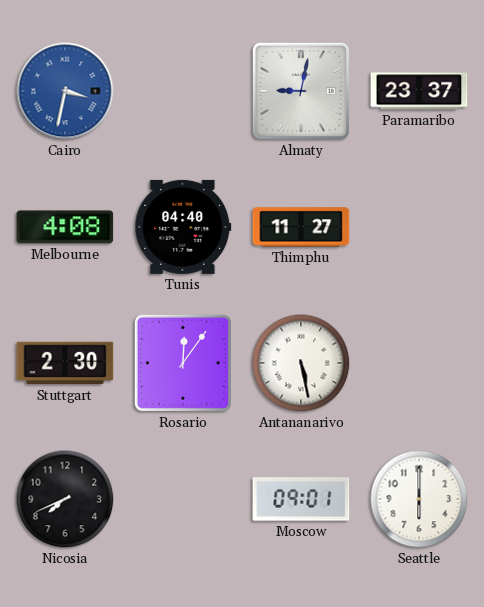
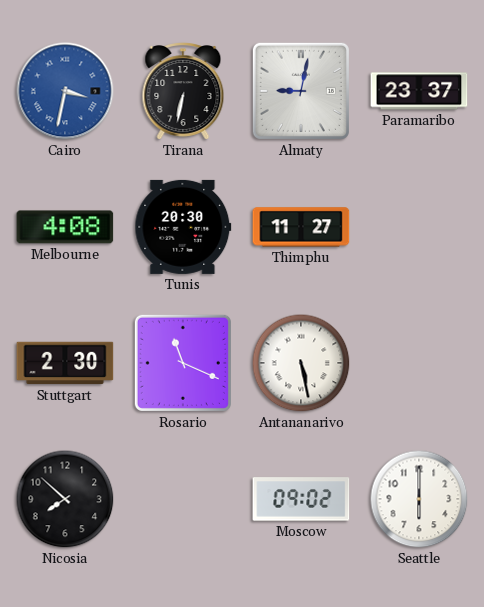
Tirana: none -> 6:32
Tunis: 04:40 -> 20:30
Rosario: 12:06 -> 11:19
Nicosia: 7:41 -> 7:52
Moscow: 09:01 -> 09:02
